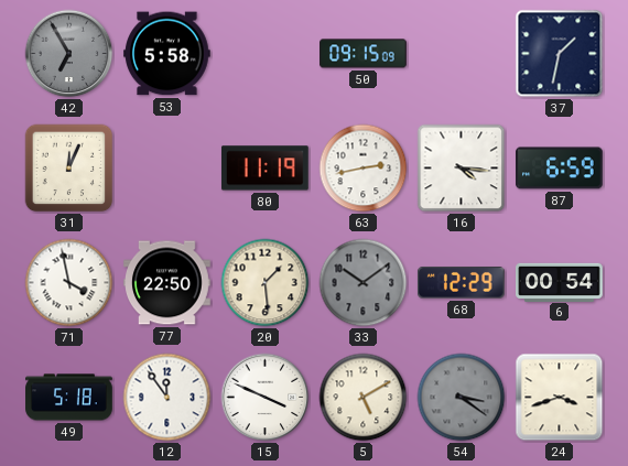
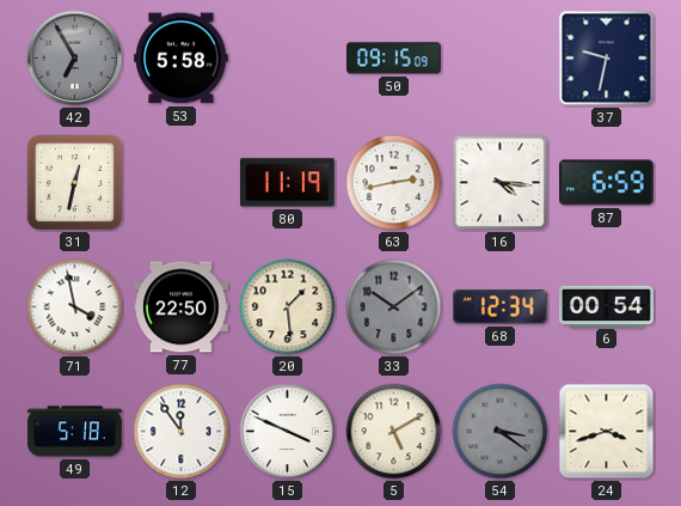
37: 1:32 -> 9:32
31: 12:04 -> 12:32
68: 12:29 -> 12:34
